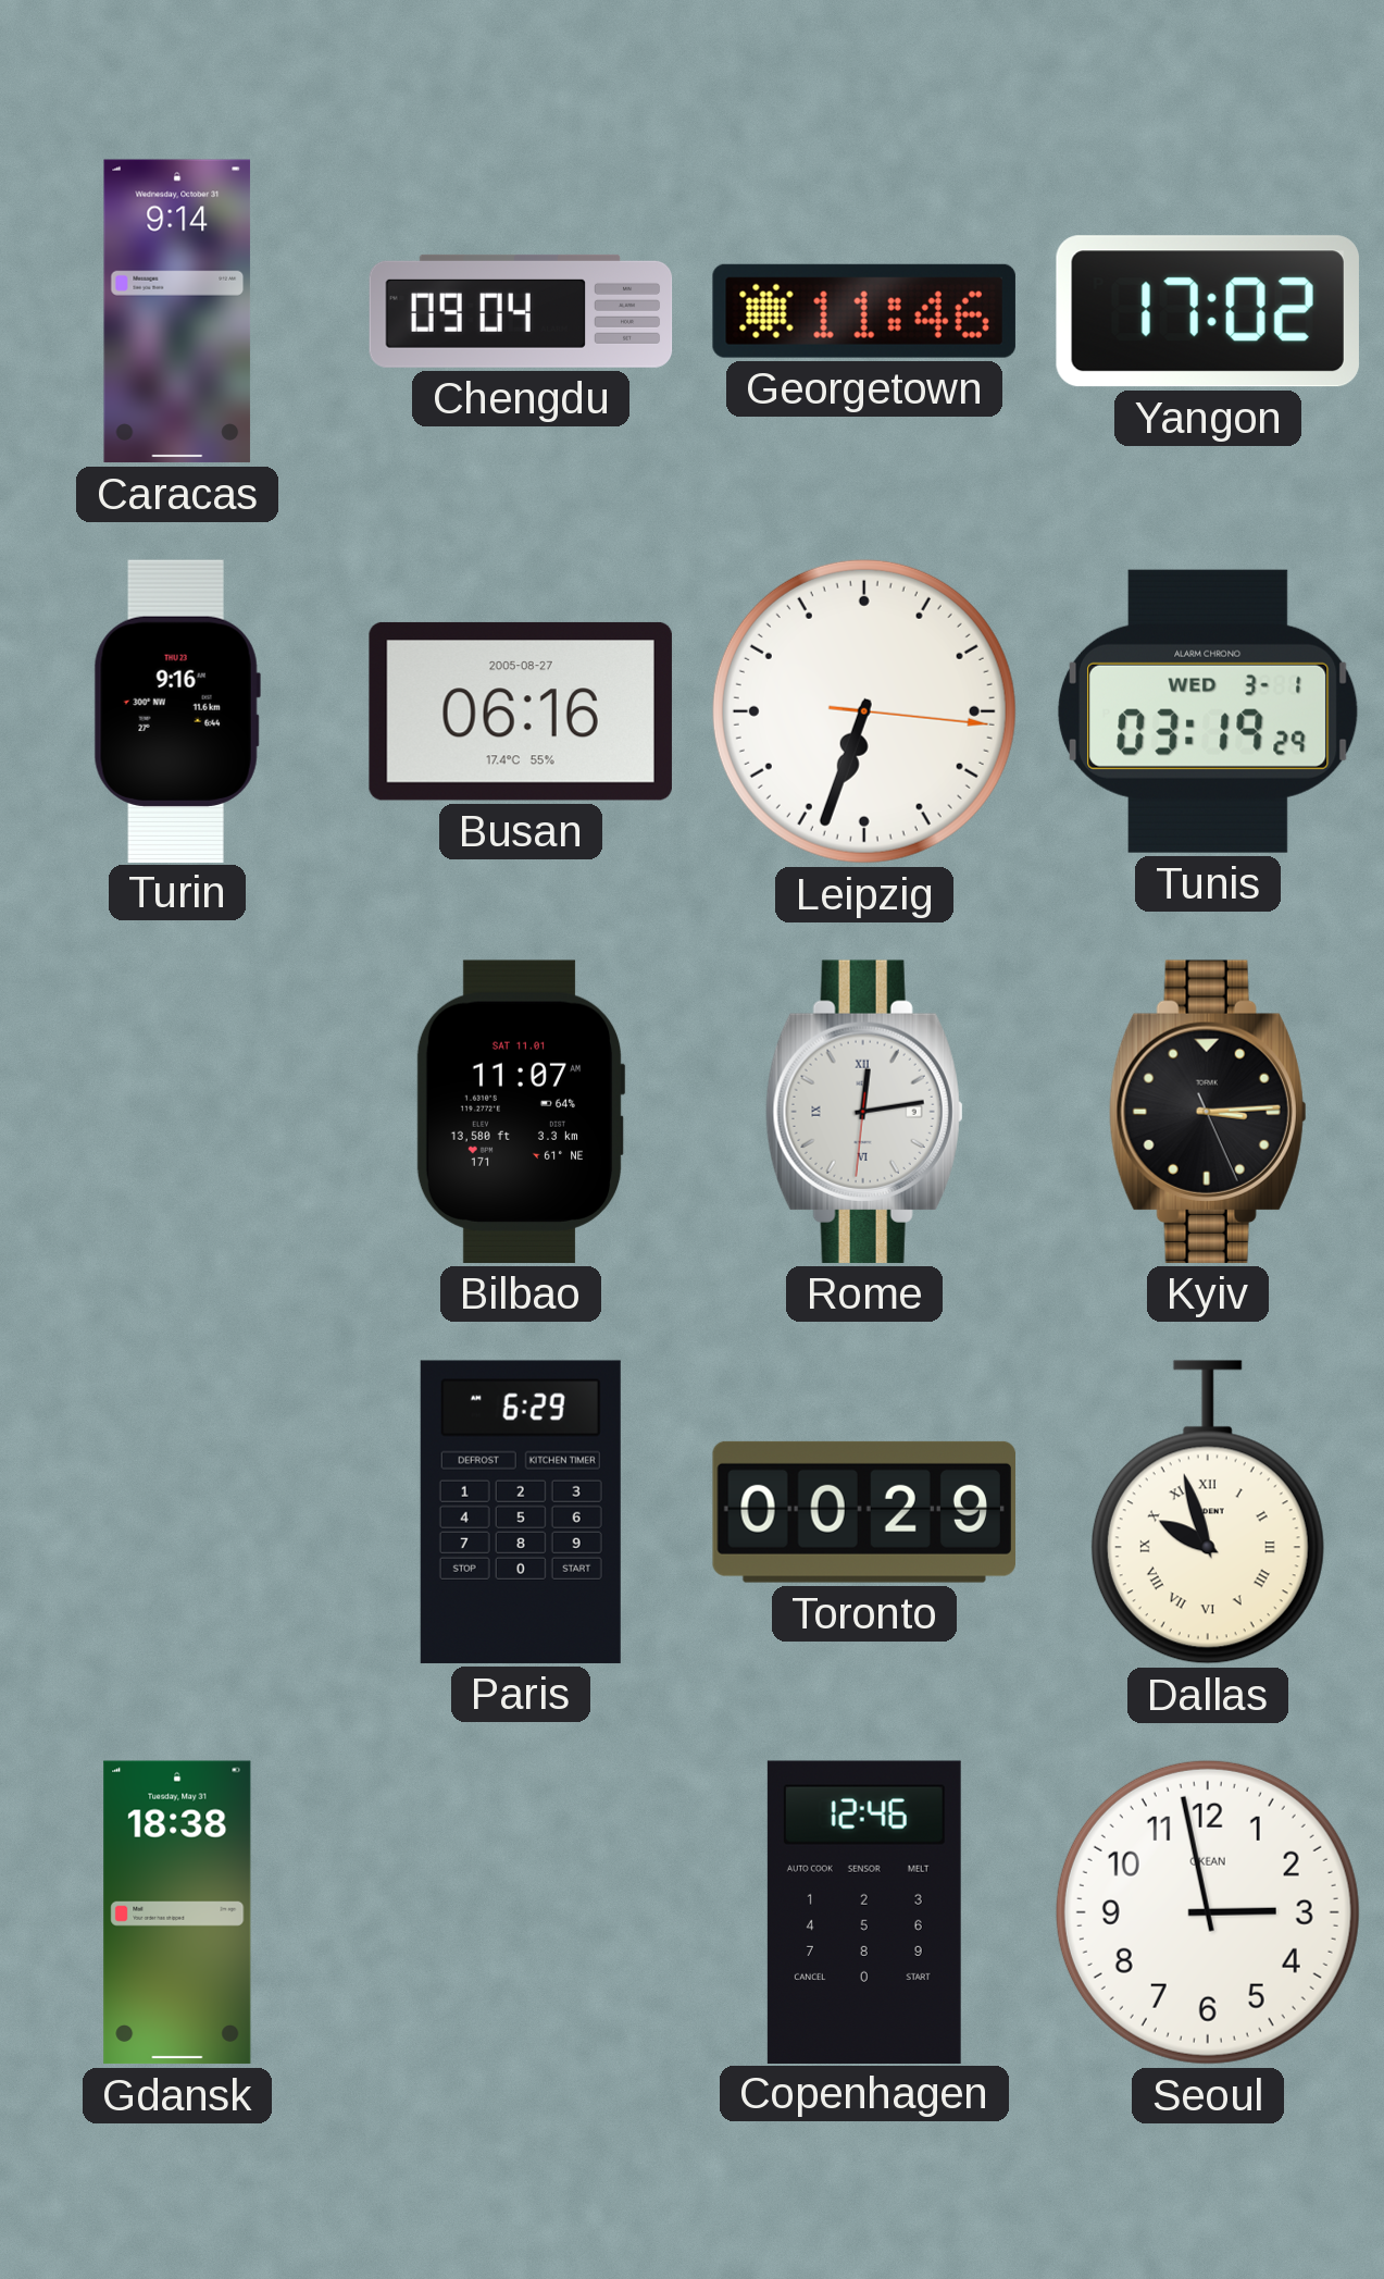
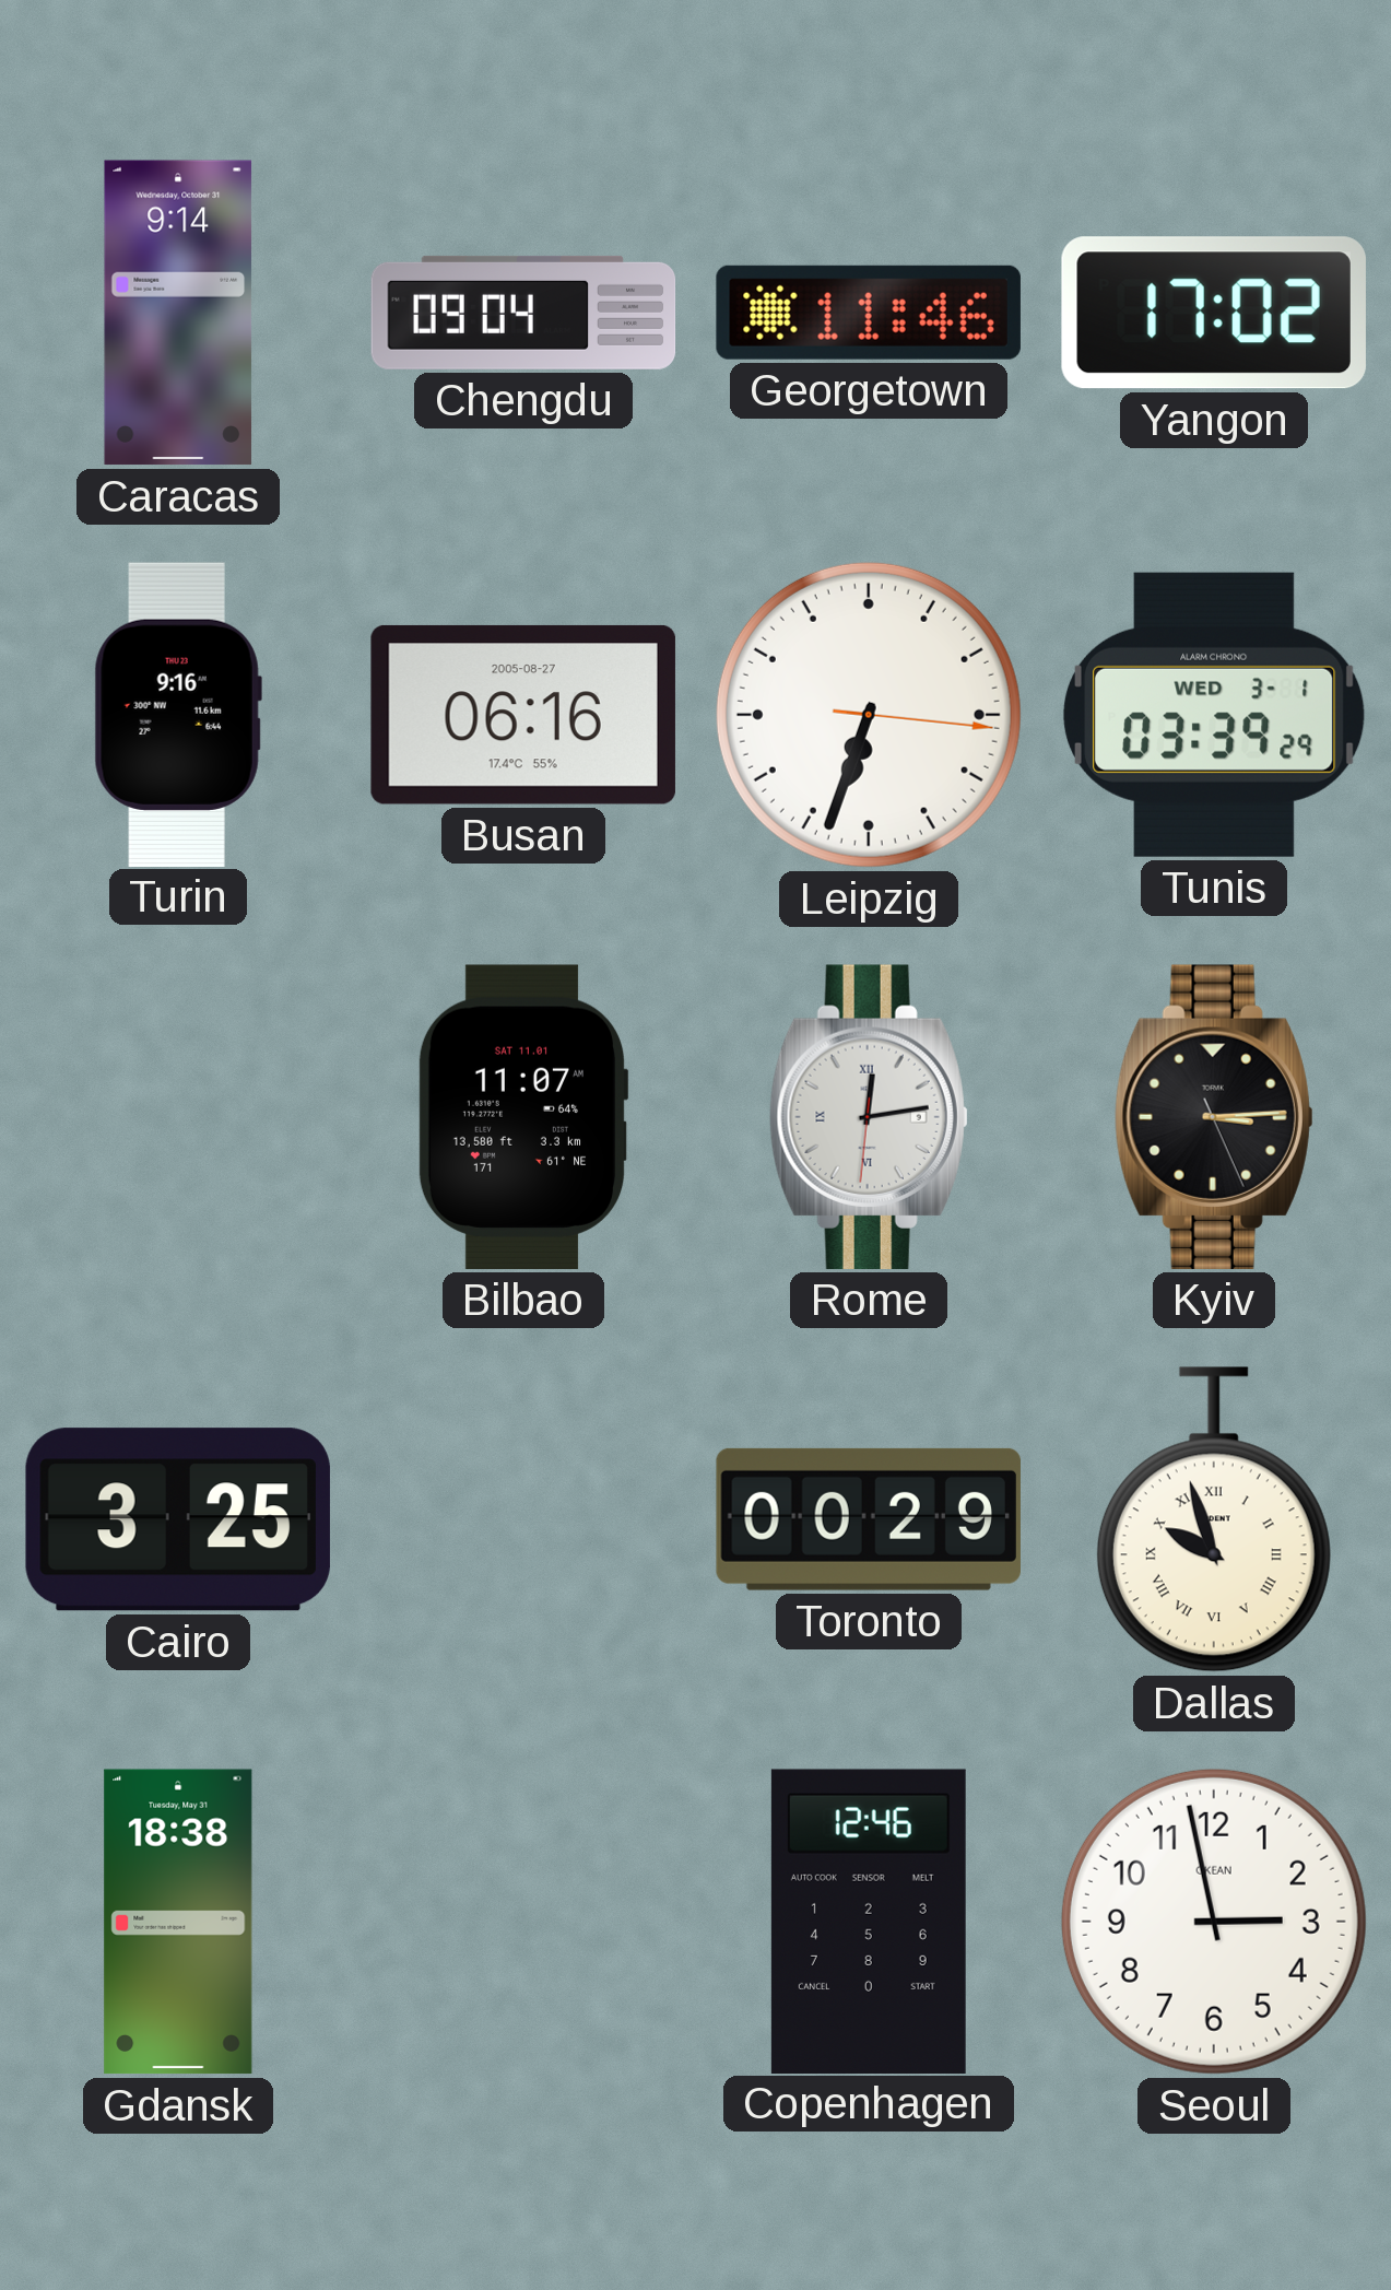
Tunis: 03:19 -> 03:39
Cairo: none -> 3:25
Paris: 6:29 -> none
